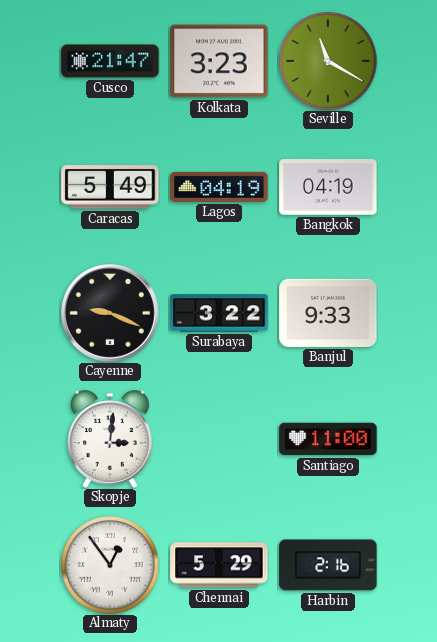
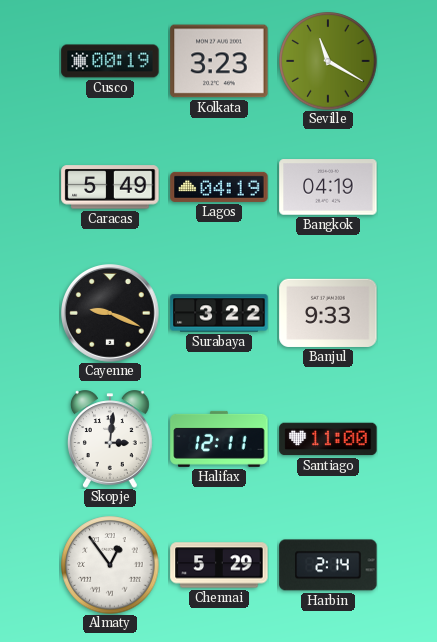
Cusco: 21:47 -> 00:19
Halifax: none -> 12:11
Harbin: 2:16 -> 2:14
